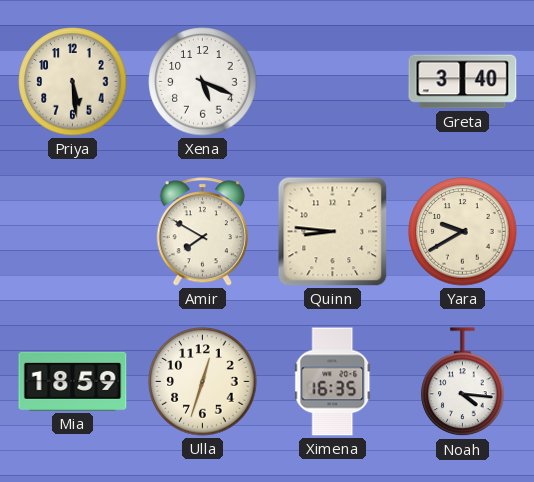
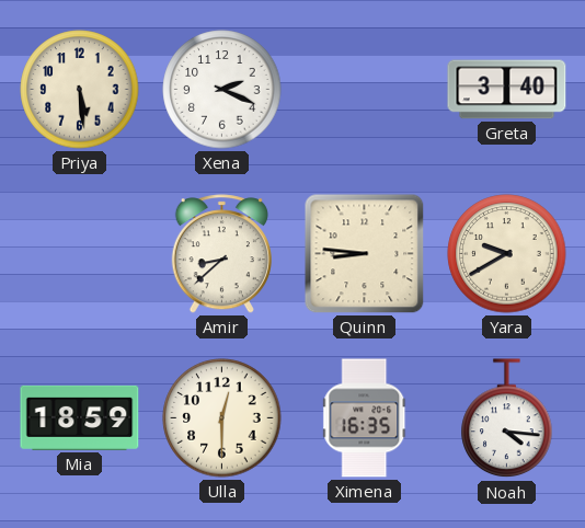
Xena: 5:19 -> 2:19
Amir: 7:50 -> 8:38
Ulla: 12:33 -> 12:30
